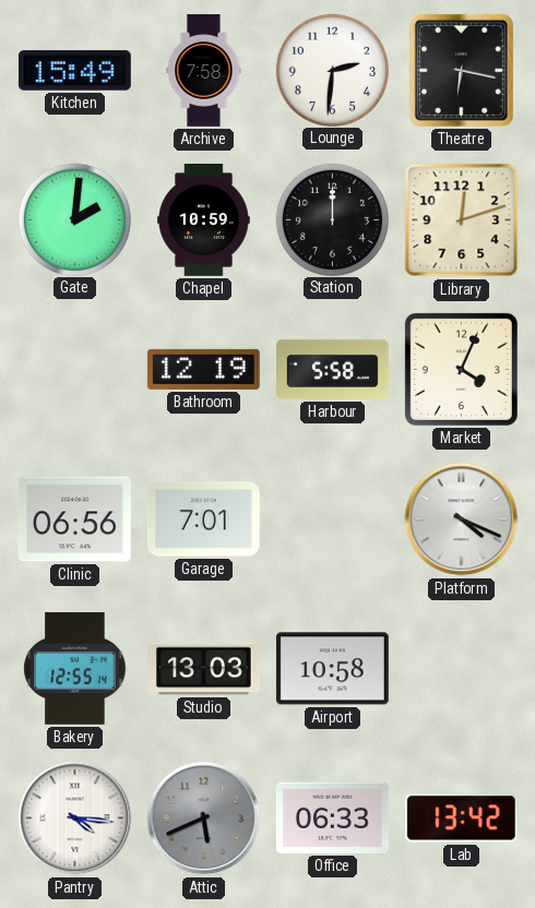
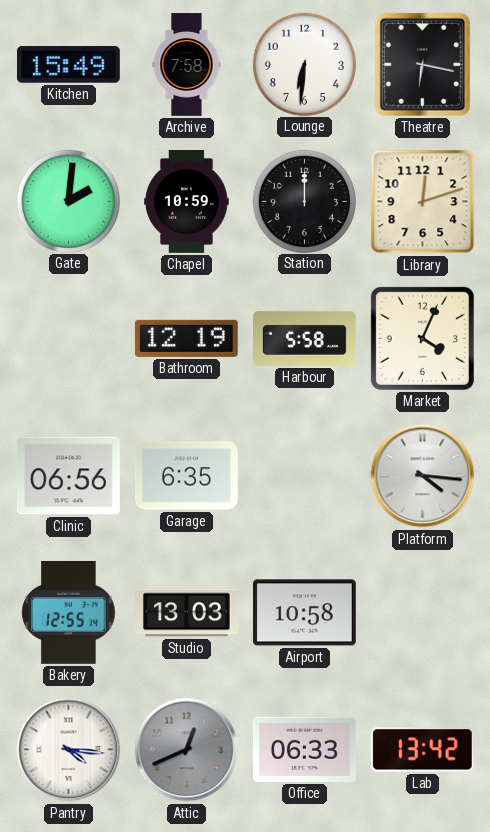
Lounge: 2:31 -> 6:31
Garage: 7:01 -> 6:35
Platform: 4:19 -> 4:16
Attic: 5:41 -> 12:41
